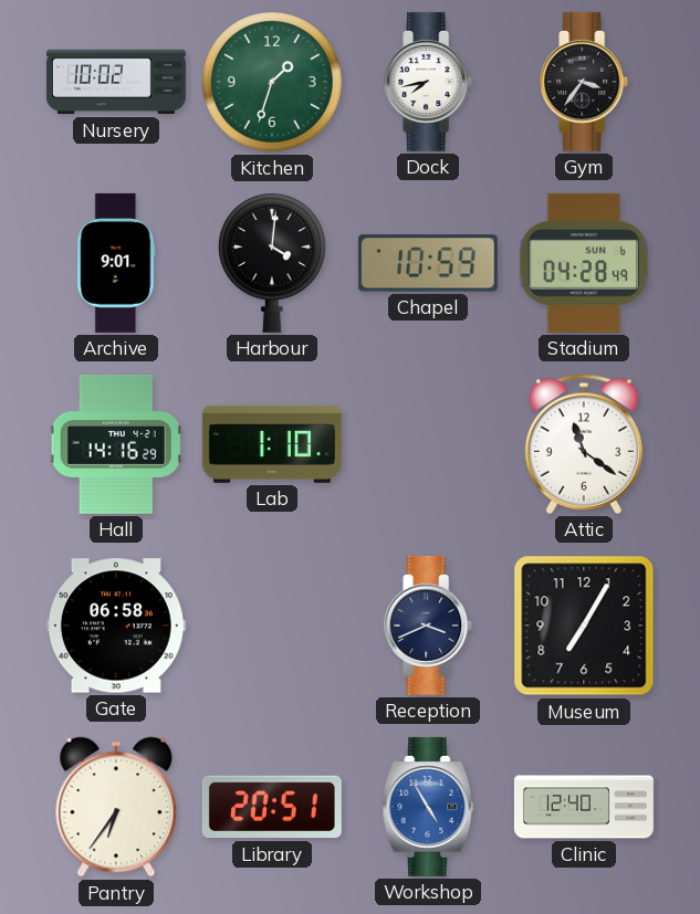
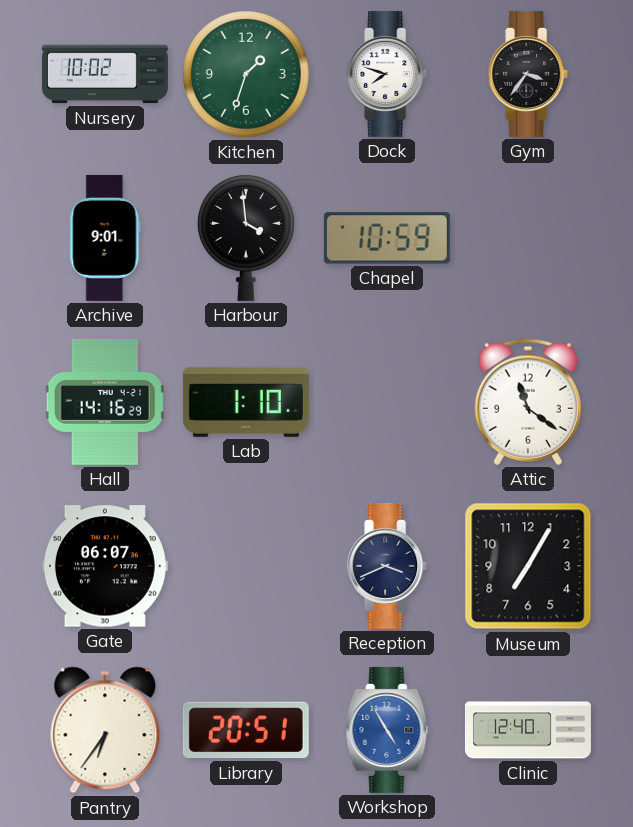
Dock: 7:43 -> 7:48
Harbour: 4:01 -> 3:59
Stadium: 04:28 -> none
Gate: 06:58 -> 06:07
